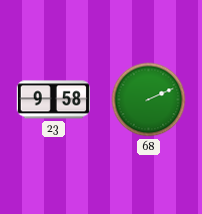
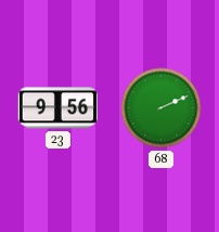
23: 9:58 -> 9:56
